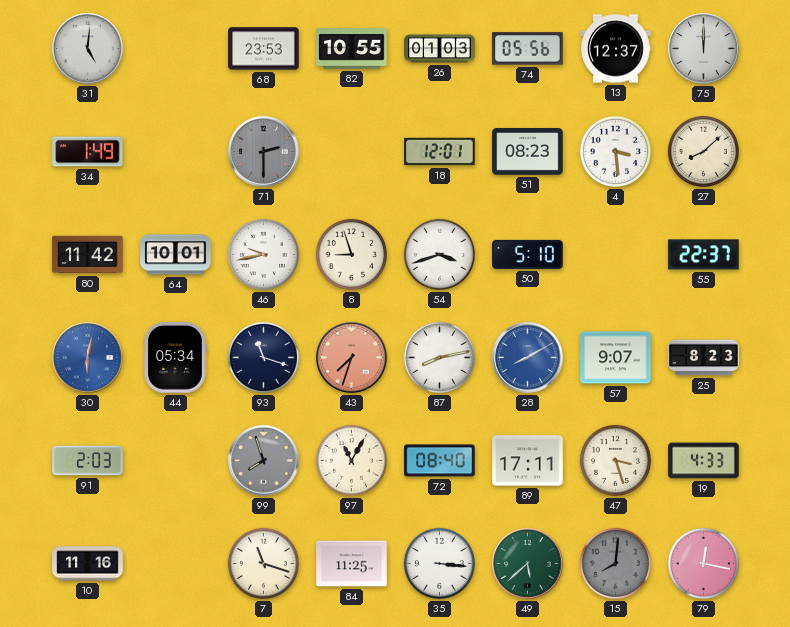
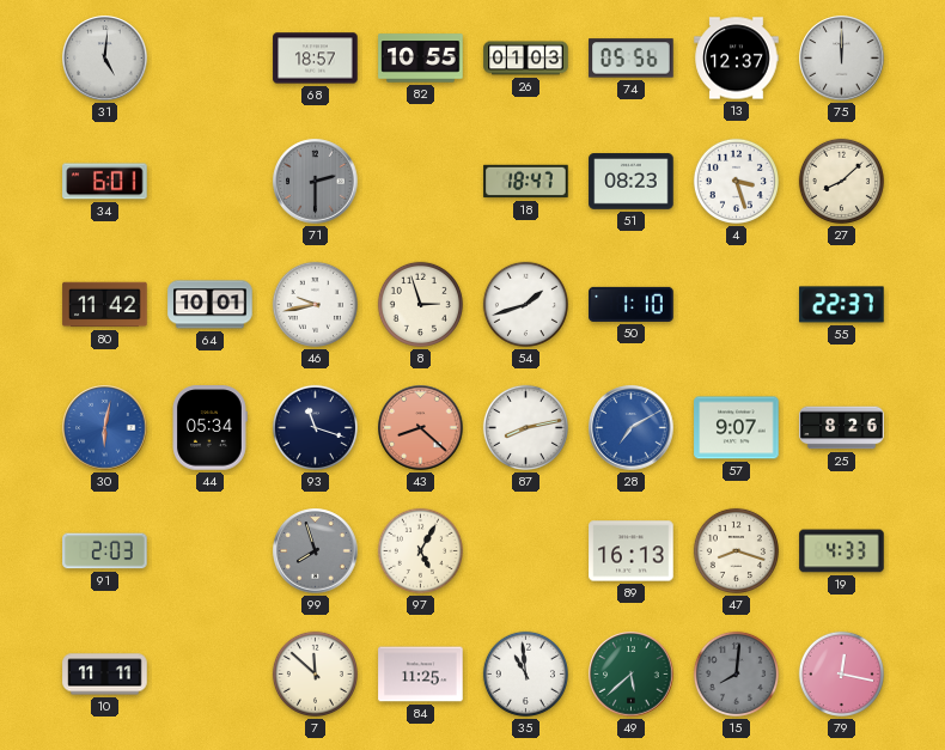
68: 23:53 -> 18:57
34: 1:49 -> 6:01
18: 12:01 -> 18:47
4: 3:29 -> 3:27
8: 8:57 -> 2:57
54: 3:42 -> 1:42
50: 5:10 -> 1:10
43: 7:33 -> 8:22
28: 8:10 -> 7:10
25: 8:23 -> 8:26
97: 11:05 -> 5:05
72: 08:40 -> none
89: 17:11 -> 16:13
47: 3:27 -> 8:18
10: 11:16 -> 11:11
7: 11:18 -> 11:52
35: 3:16 -> 10:59
